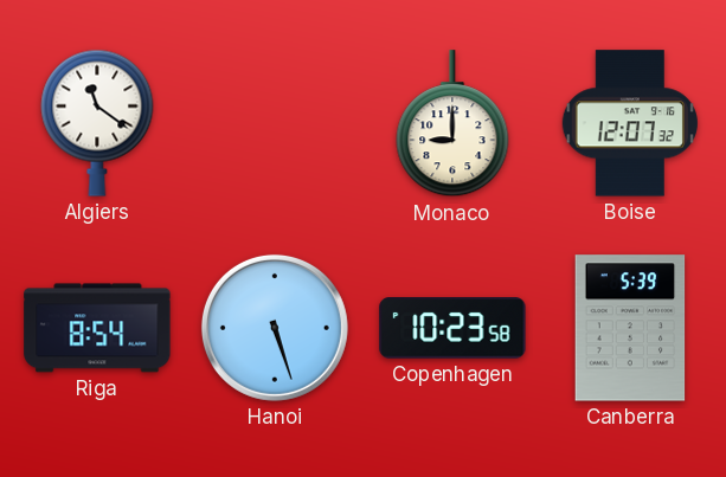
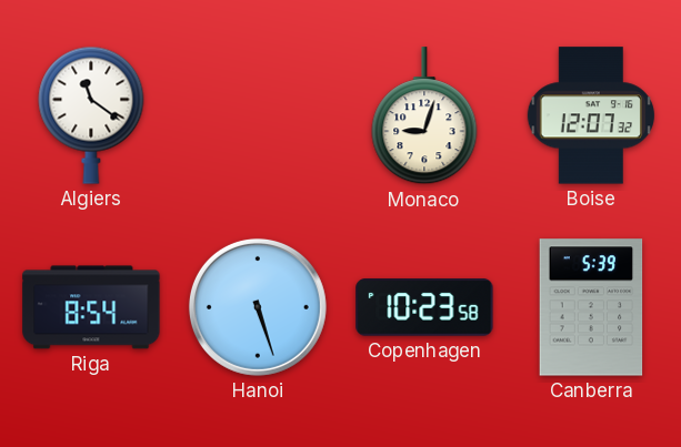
Monaco: 9:00 -> 9:03
